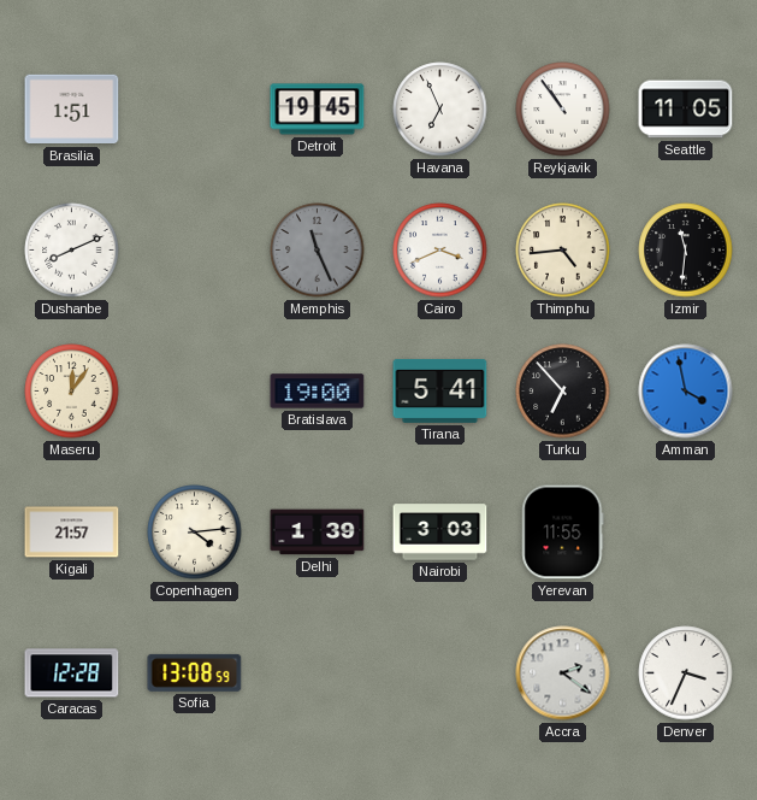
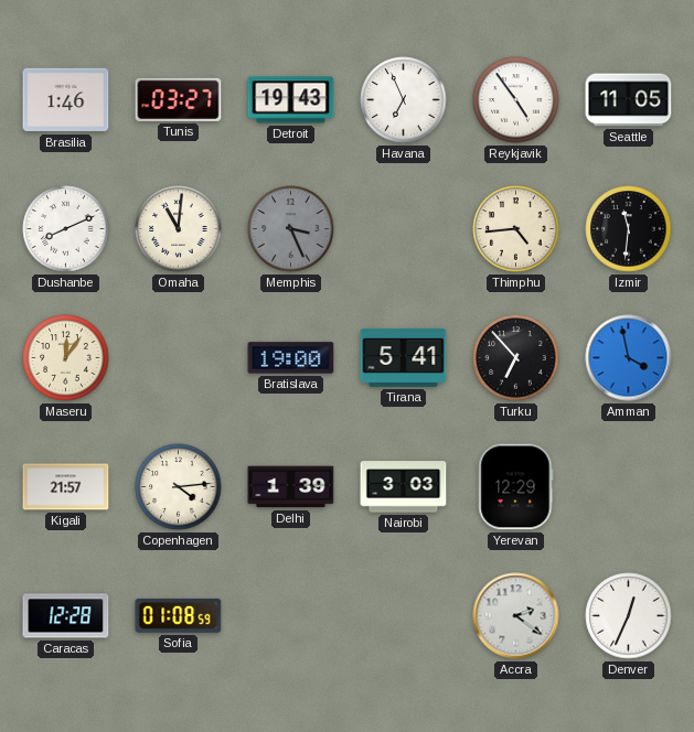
Brasilia: 1:51 -> 1:46
Tunis: none -> 03:27
Detroit: 19:45 -> 19:43
Reykjavik: 10:54 -> 4:54
Omaha: none -> 11:01
Memphis: 11:26 -> 3:26
Cairo: 3:41 -> none
Yerevan: 11:55 -> 12:29
Sofia: 13:08 -> 01:08
Denver: 3:34 -> 12:34
